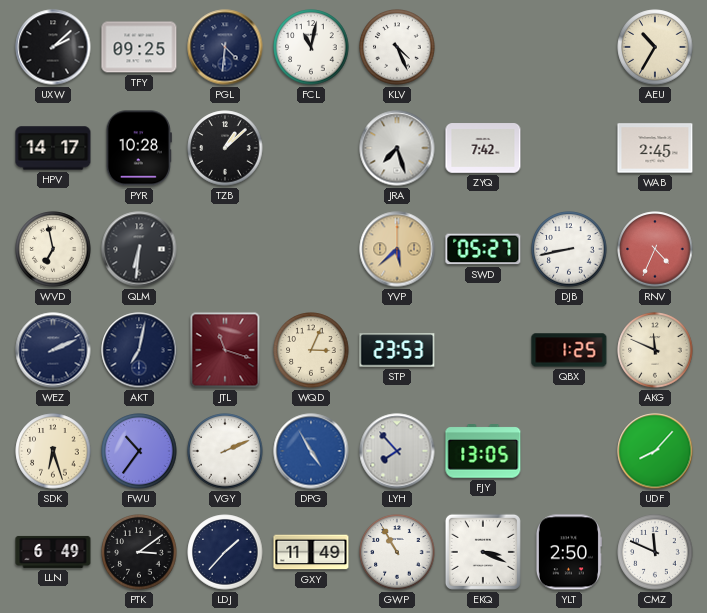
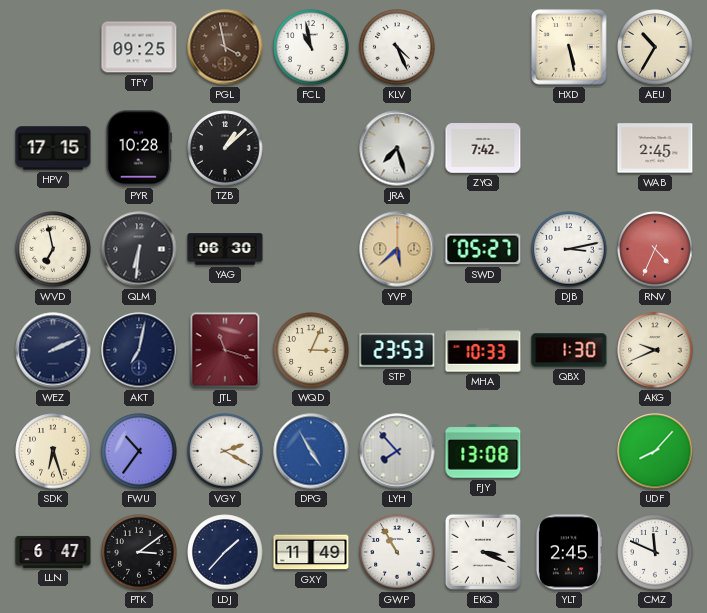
UXW: 2:08 -> none
PGL: 4:31 -> 3:58
PGL dial: navy -> brown
FCL: 11:02 -> 10:58
HXD: none -> 5:28
HPV: 14:17 -> 17:15
YAG: none -> 06:30
DJB: 8:43 -> 3:13
MHA: none -> 10:33
QBX: 1:25 -> 1:30
AKG: 11:49 -> 9:41
VGY: 2:11 -> 2:20
FJY: 13:05 -> 13:08
LLN: 6:49 -> 6:47
YLT: 2:50 -> 2:45
